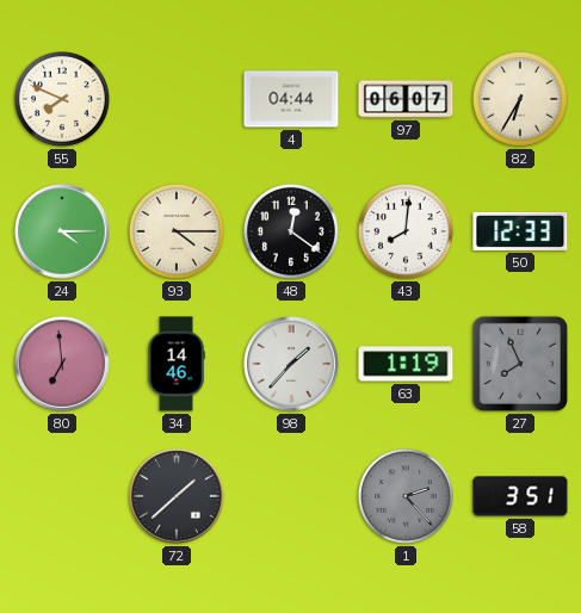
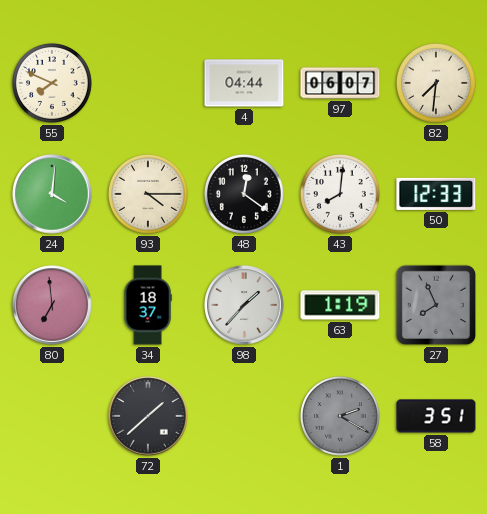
82: 6:35 -> 7:31
24: 4:15 -> 4:01
34: 14:46 -> 18:37
1: 2:23 -> 2:20
